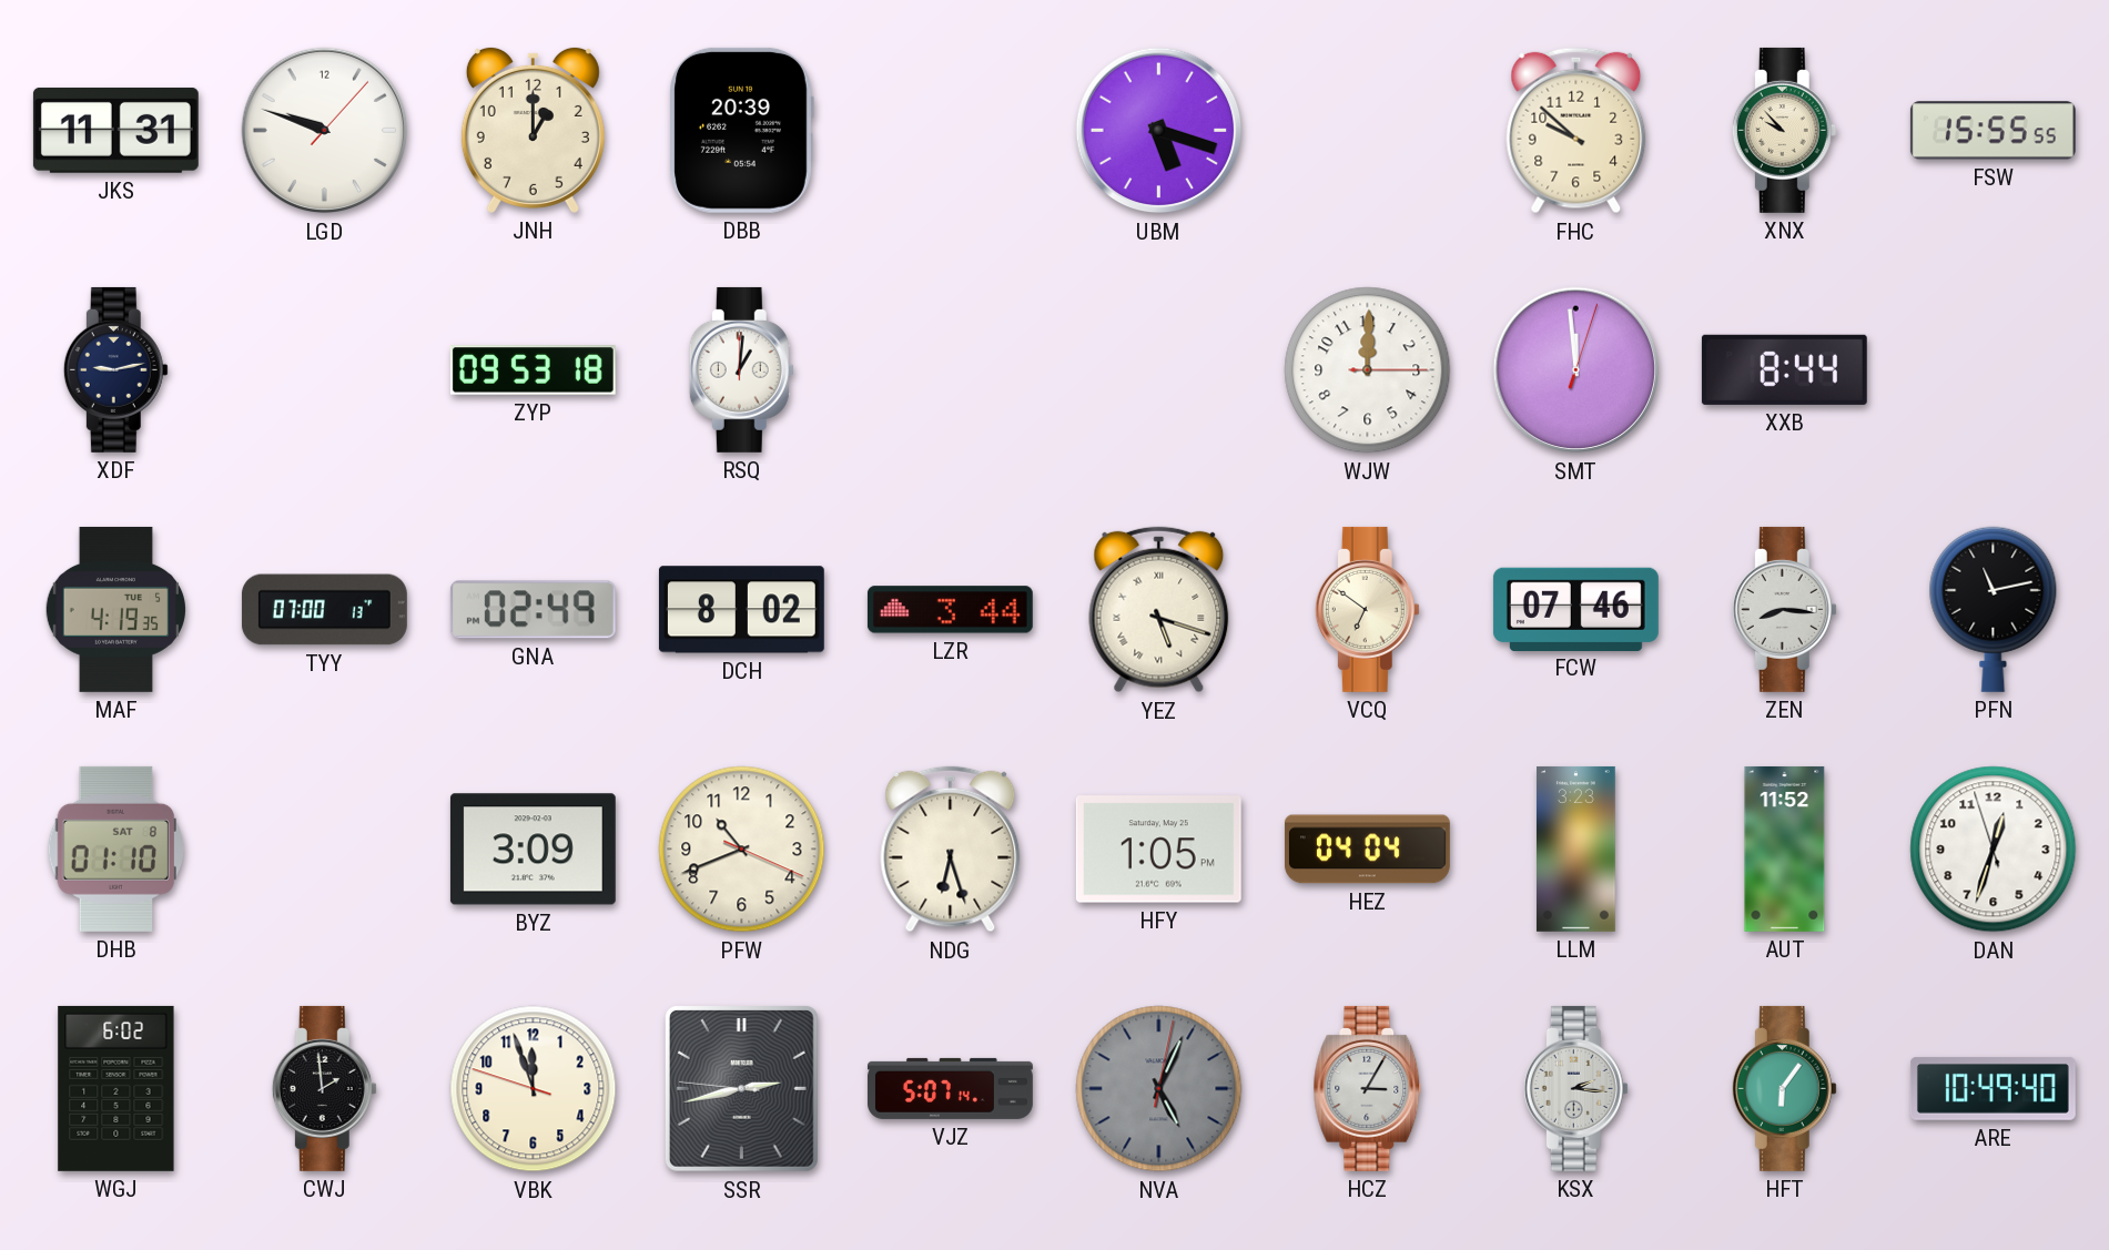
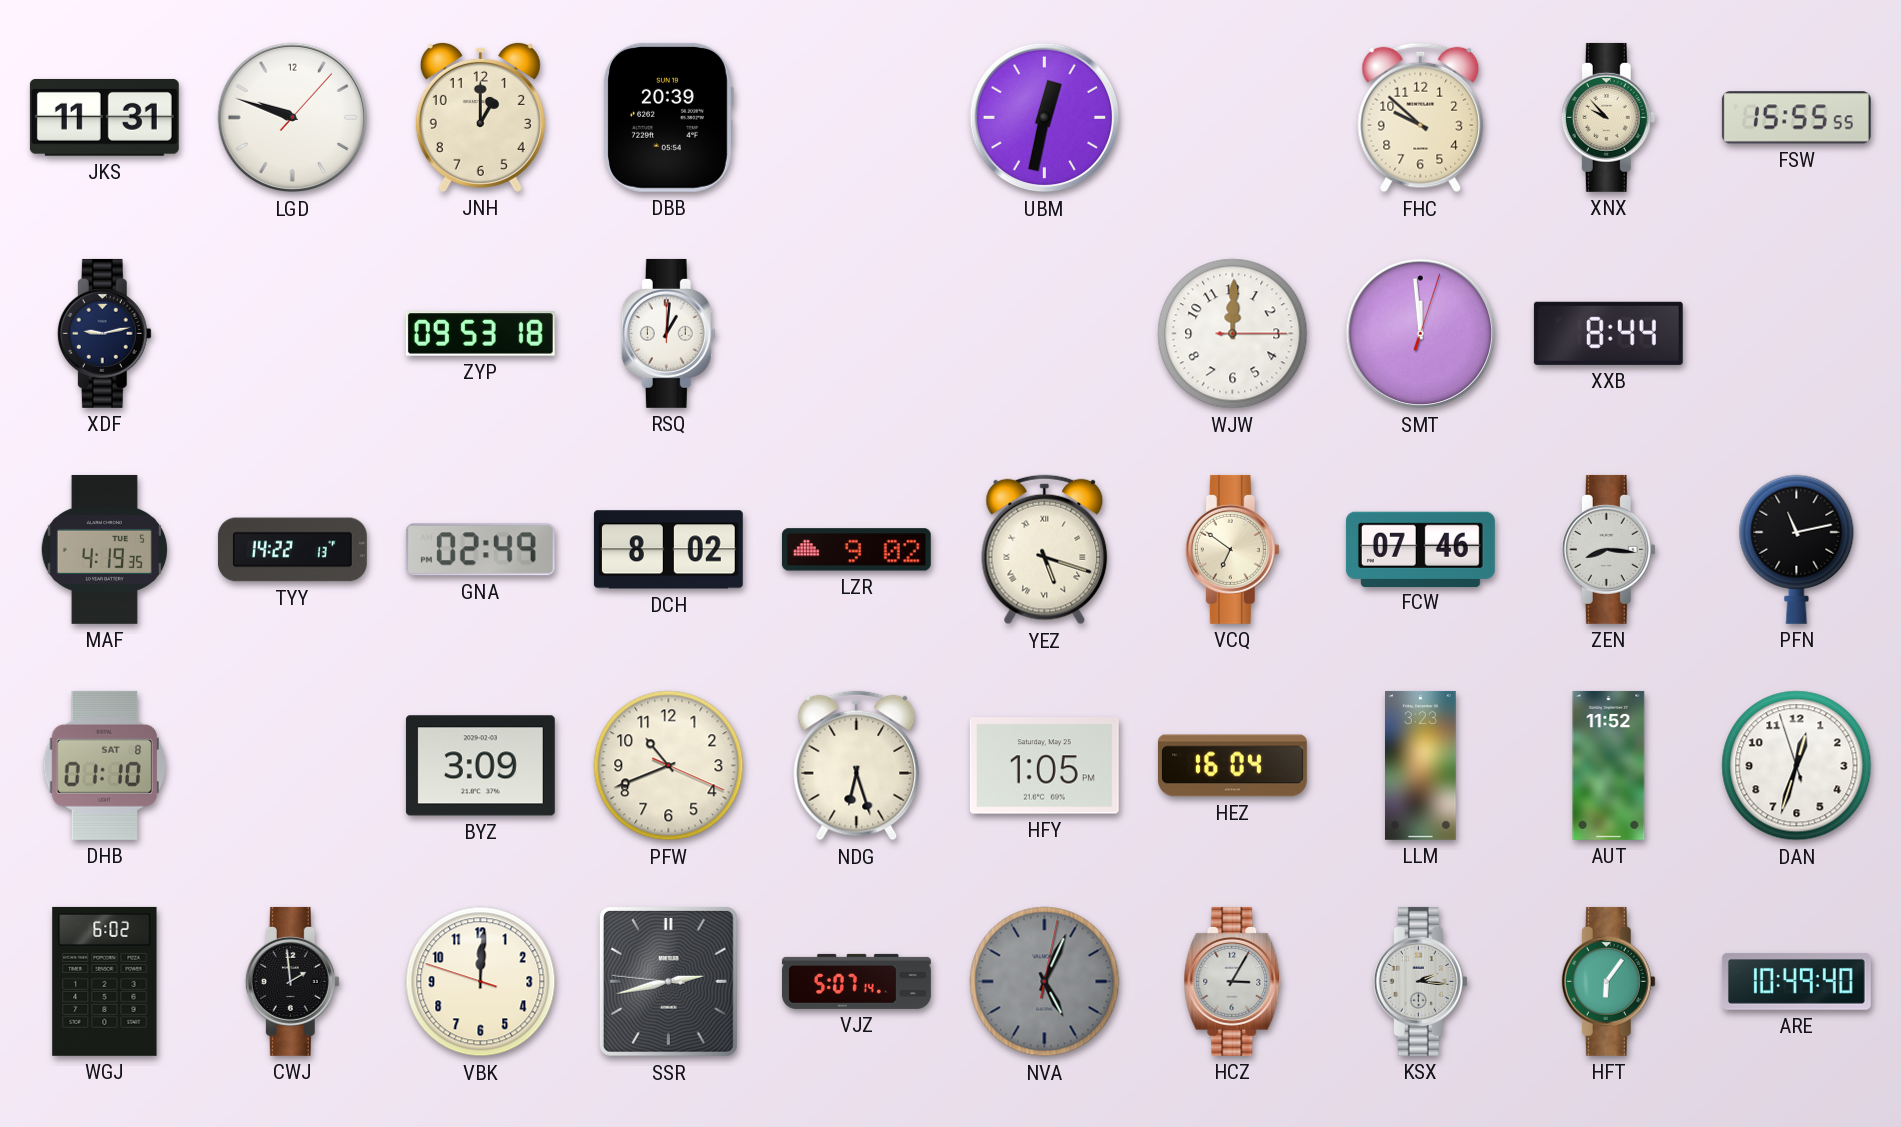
UBM: 5:18 -> 12:32
TYY: 07:00 -> 14:22
LZR: 3:44 -> 9:02
HEZ: 04:04 -> 16:04
VBK: 11:56 -> 12:00
